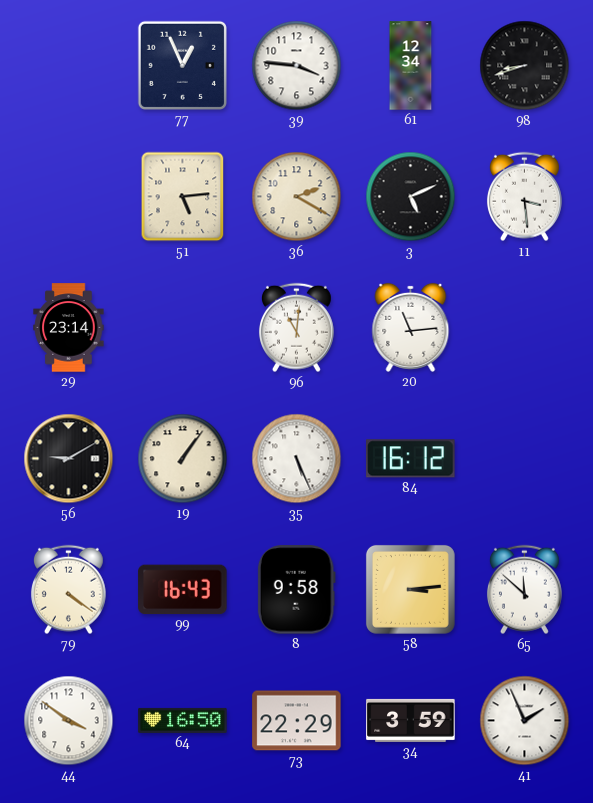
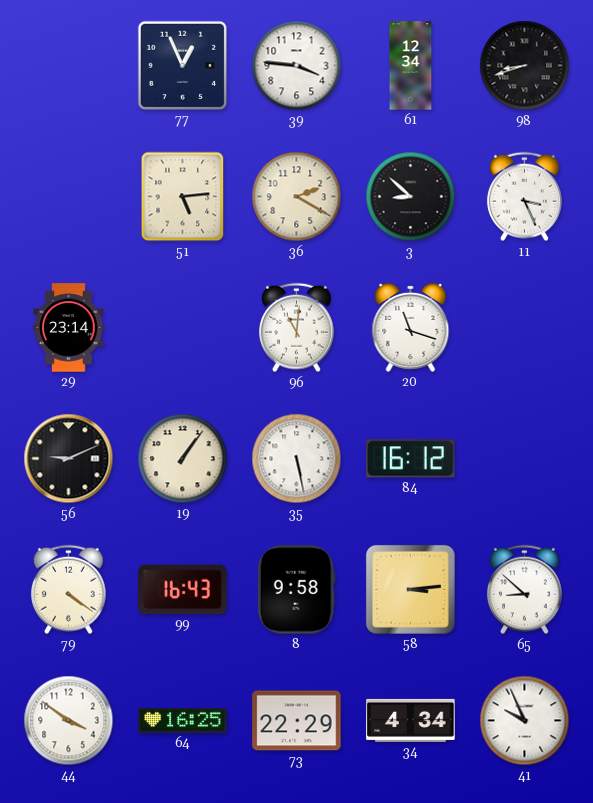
3: 5:11 -> 8:52
11: 3:29 -> 3:26
20: 11:14 -> 11:18
56: 9:10 -> 9:11
35: 5:26 -> 5:28
65: 11:52 -> 8:52
64: 16:50 -> 16:25
34: 3:59 -> 4:34
41: 1:56 -> 9:56
